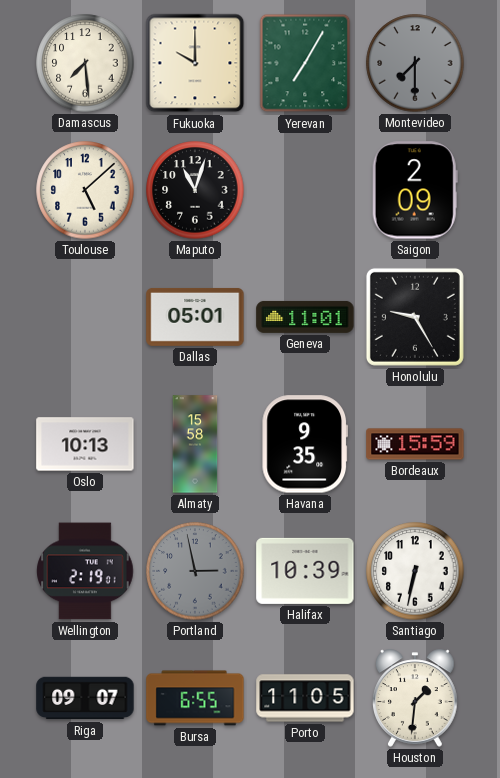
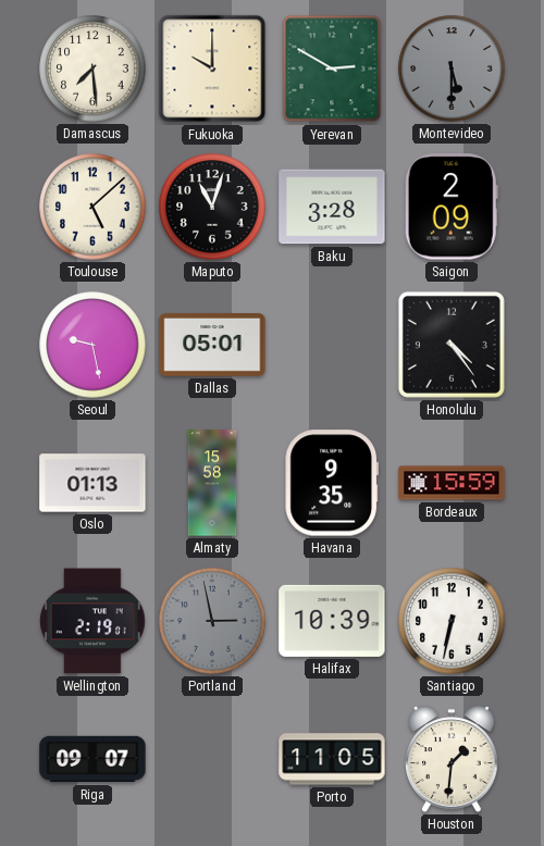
Yerevan: 7:05 -> 2:50
Montevideo: 7:30 -> 5:30
Baku: none -> 3:28
Seoul: none -> 9:28
Geneva: 11:01 -> none
Honolulu: 9:25 -> 4:24
Oslo: 10:13 -> 01:13
Bursa: 6:55 -> none
